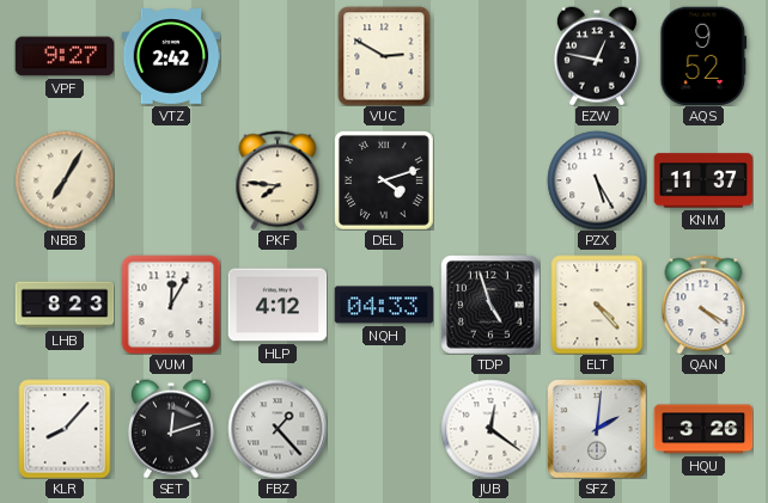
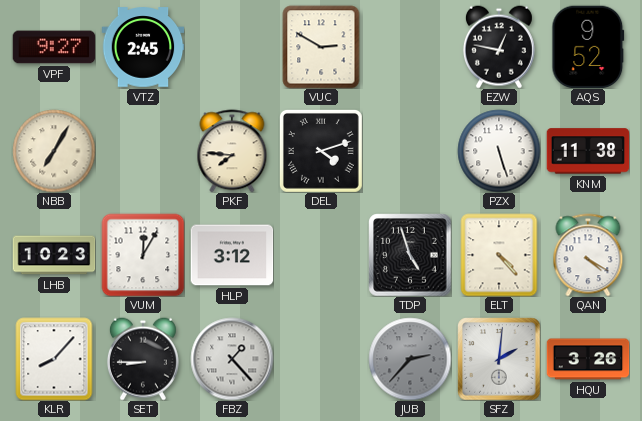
VTZ: 2:42 -> 2:45
PZX: 5:25 -> 5:27
KNM: 11:37 -> 11:38
LHB: 8:23 -> 10:23
HLP: 4:12 -> 3:12
NQH: 04:33 -> none
SET: 12:12 -> 8:45
JUB: 12:21 -> 2:37
JUB dial: white -> grey
